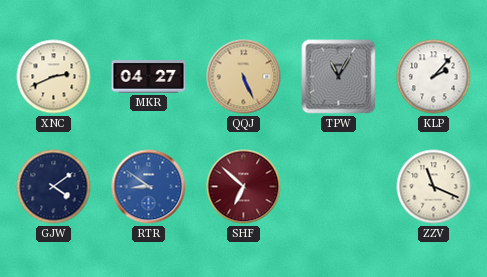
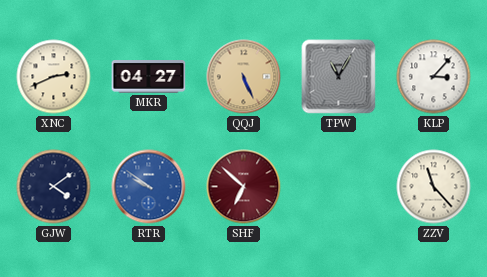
KLP: 2:07 -> 3:07
RTR: 8:51 -> 9:51
ZZV: 11:19 -> 11:23
